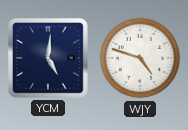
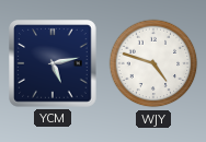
YCM: 5:01 -> 5:13
